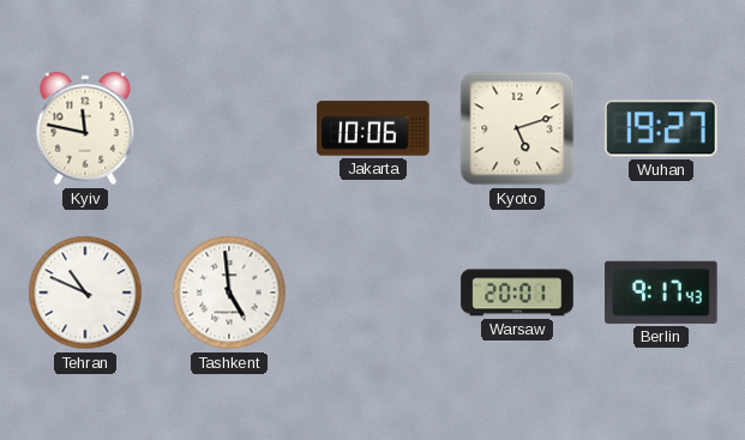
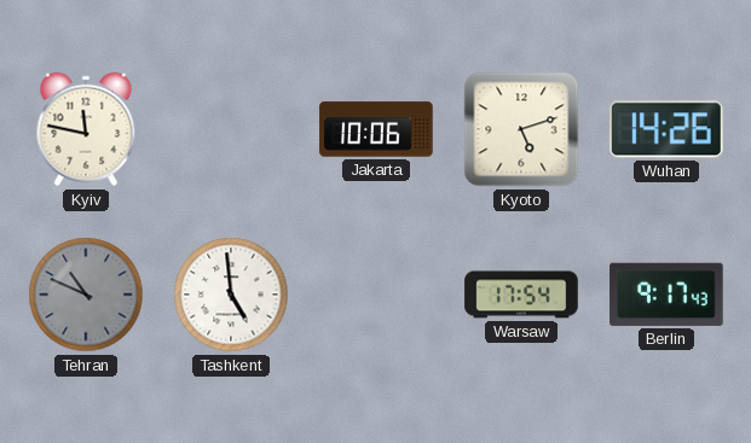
Wuhan: 19:27 -> 14:26
Tehran dial: white -> grey
Warsaw: 20:01 -> 17:54
